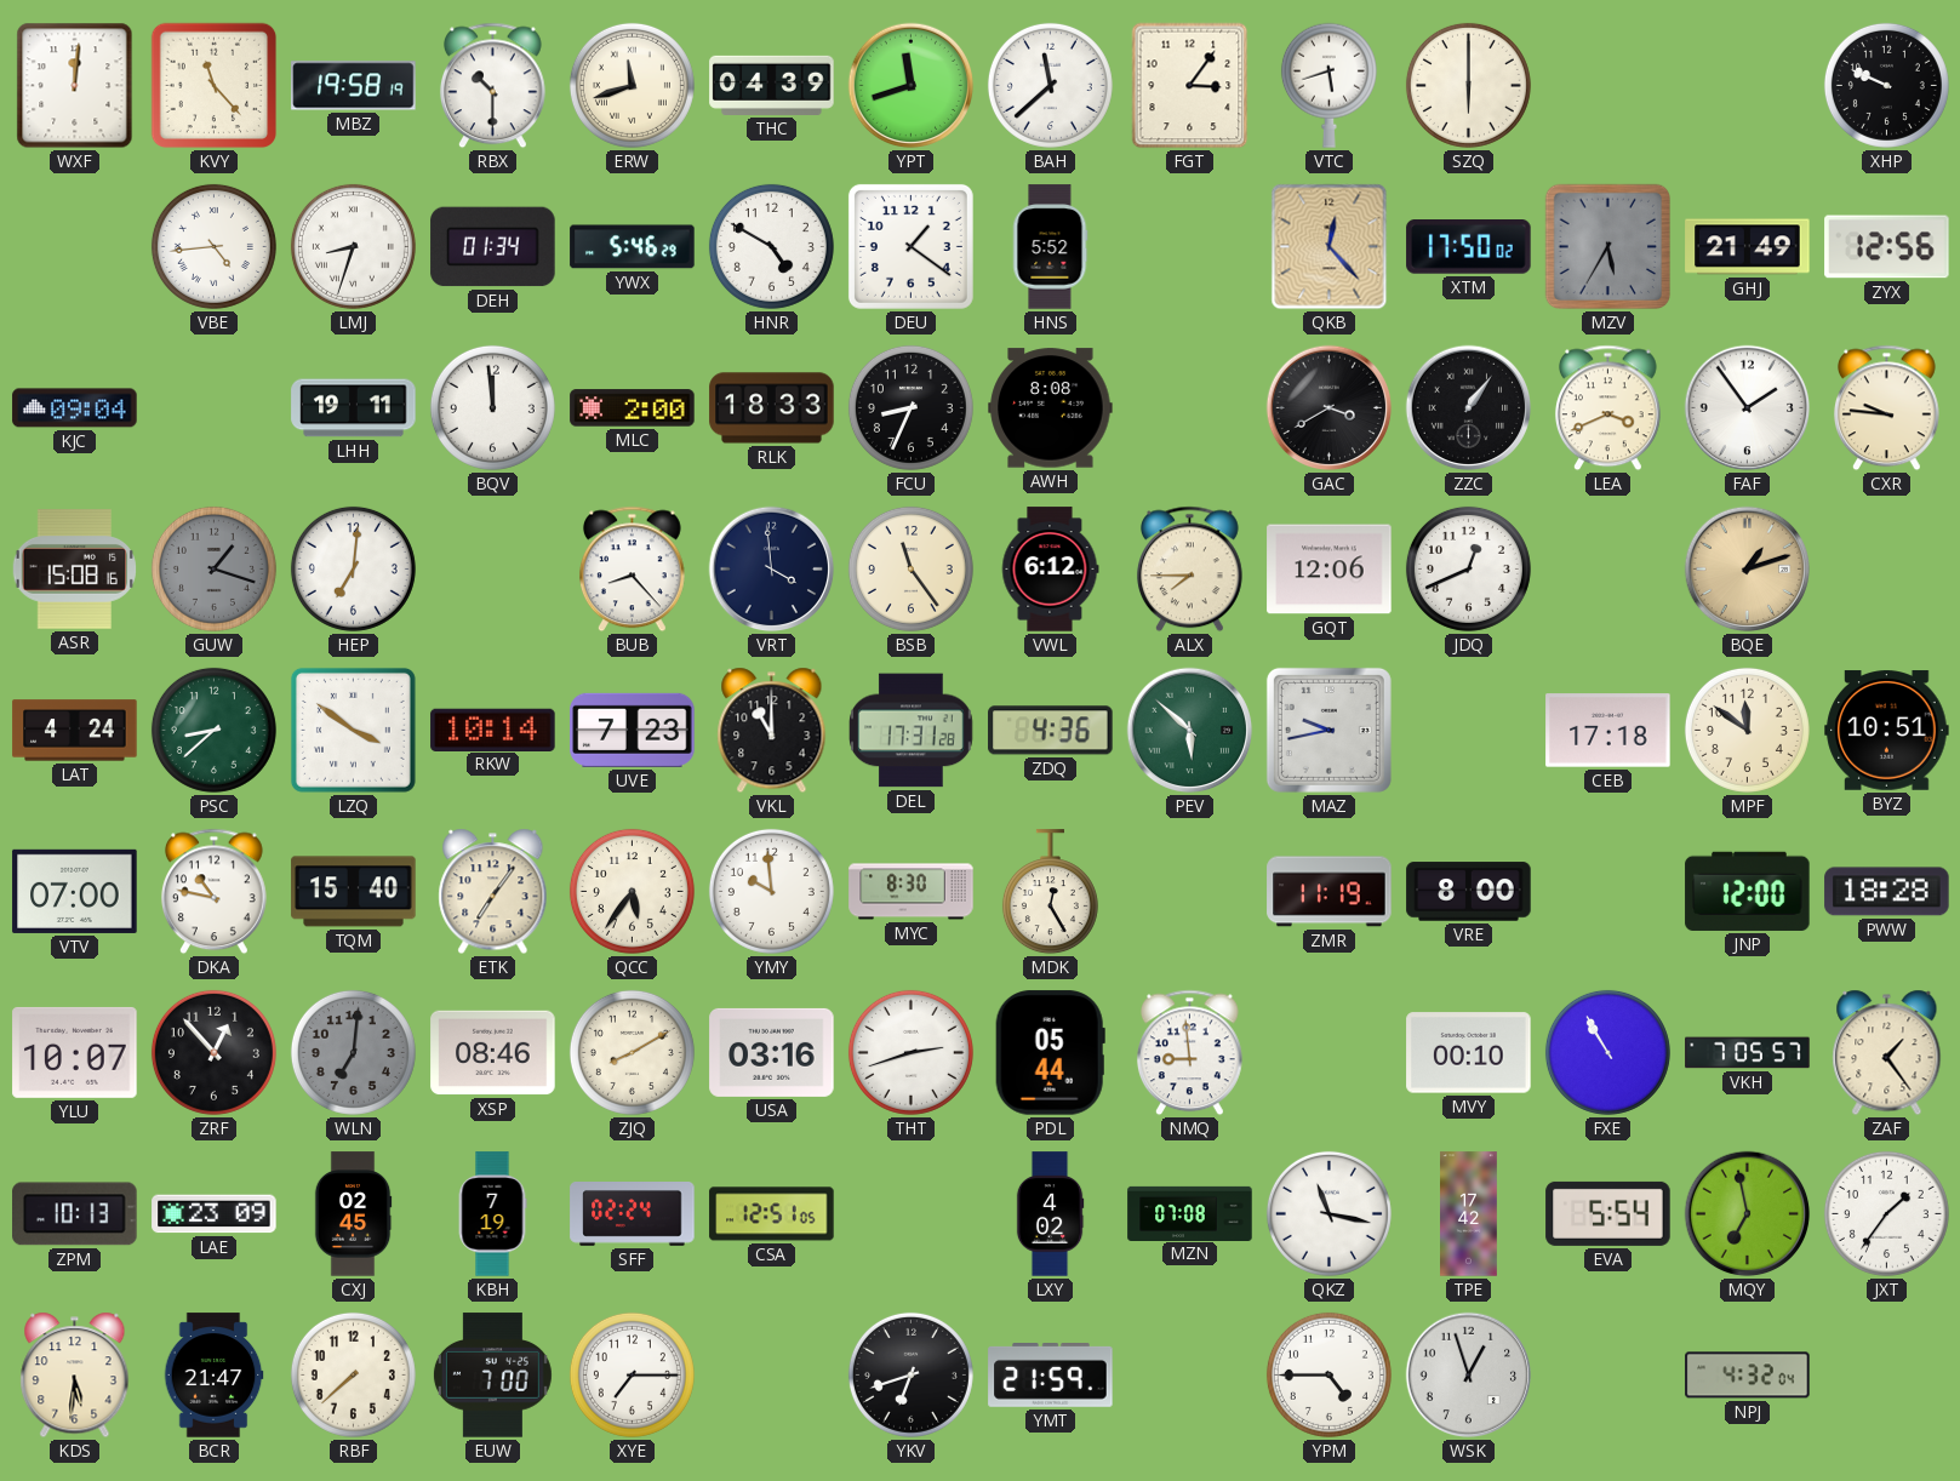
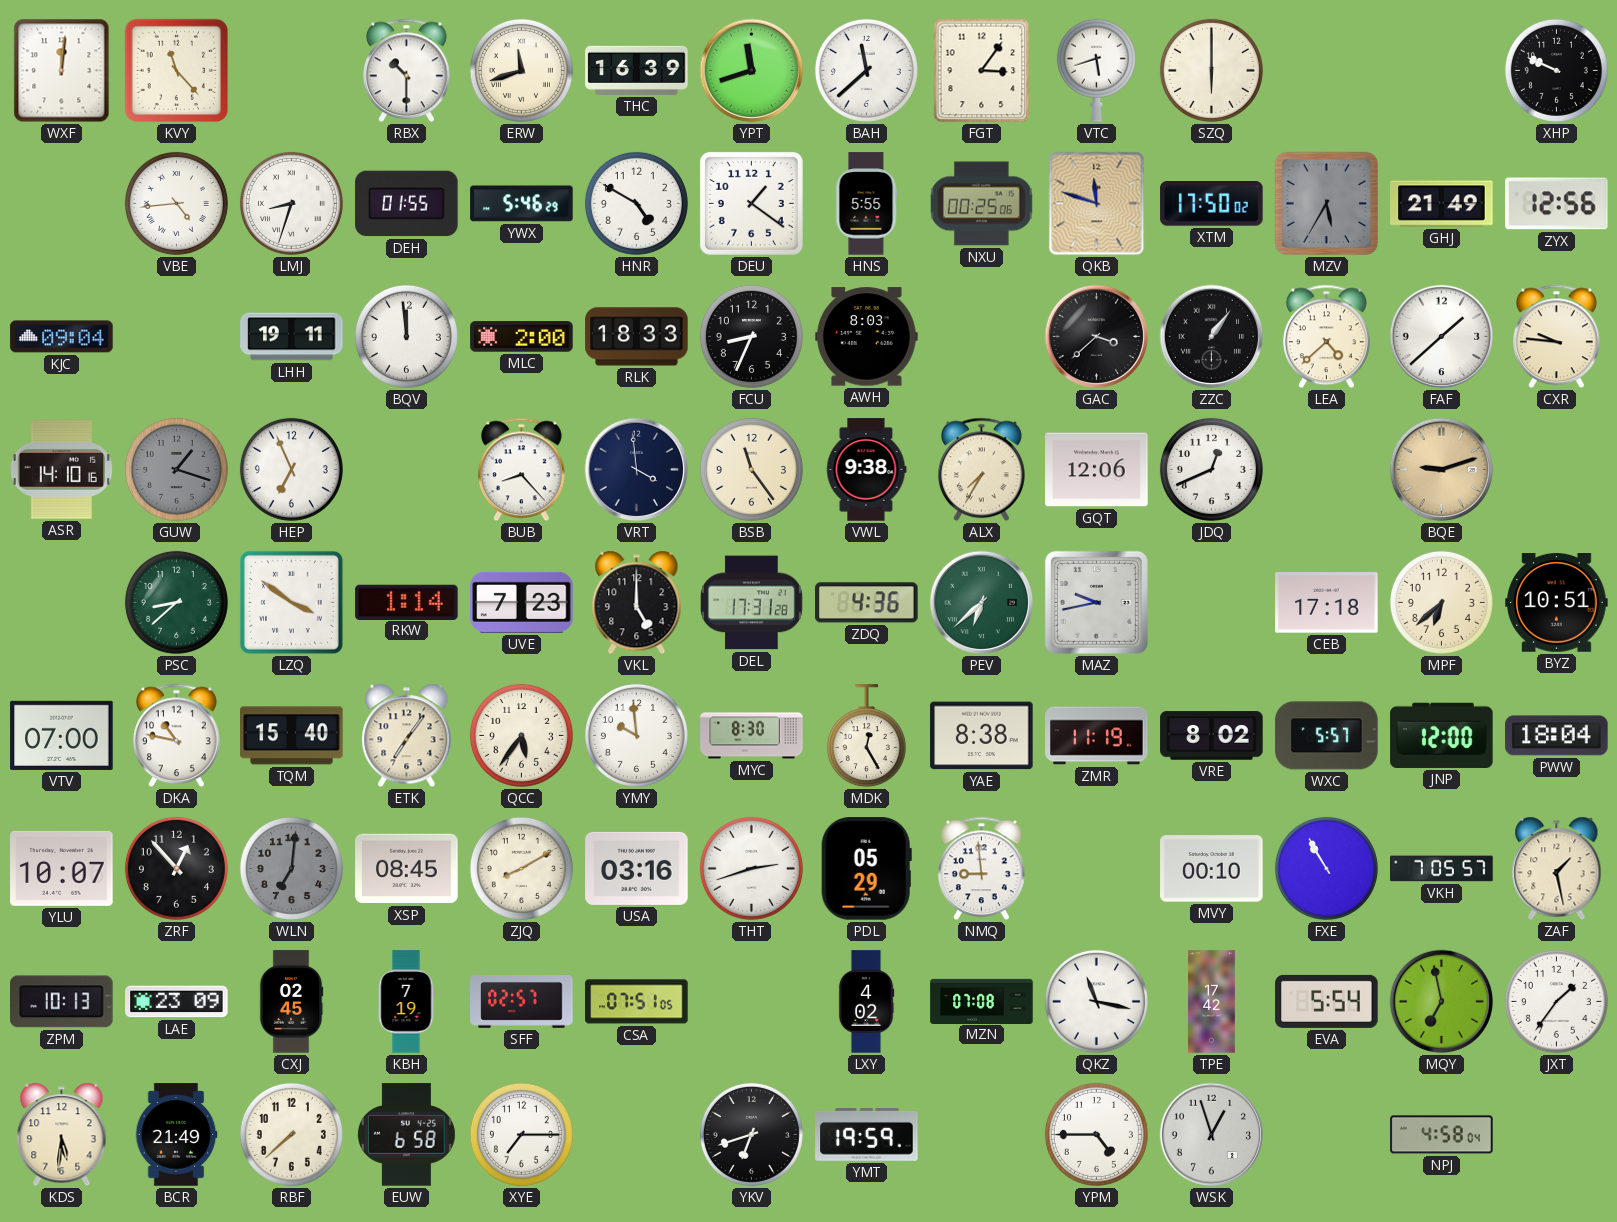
MBZ: 19:58 -> none
THC: 04:39 -> 16:39
DEH: 01:34 -> 01:55
HNS: 5:52 -> 5:55
NXU: none -> 00:25
QKB: 12:23 -> 11:48
AWH: 8:08 -> 8:03
GAC: 3:40 -> 3:38
LEA: 3:41 -> 4:38
FAF: 1:54 -> 1:38
ASR: 15:08 -> 14:10
HEP: 7:01 -> 6:56
VWL: 6:12 -> 9:38
ALX: 7:45 -> 7:35
BQE: 1:12 -> 9:12
LAT: 4:24 -> none
RKW: 10:14 -> 1:14
VKL: 11:00 -> 5:00
PEV: 5:52 -> 6:38
MPF: 11:51 -> 6:38
YAE: none -> 8:38
VRE: 8:00 -> 8:02
WXC: none -> 5:57
PWW: 18:28 -> 18:04
XSP: 08:46 -> 08:45
PDL: 05:44 -> 05:29
ZAF: 1:24 -> 1:28
SFF: 02:24 -> 02:57
CSA: 12:51 -> 07:51
BCR: 21:47 -> 21:49
EUW: 7:00 -> 6:58
YMT: 21:59 -> 19:59
NPJ: 4:32 -> 4:58
